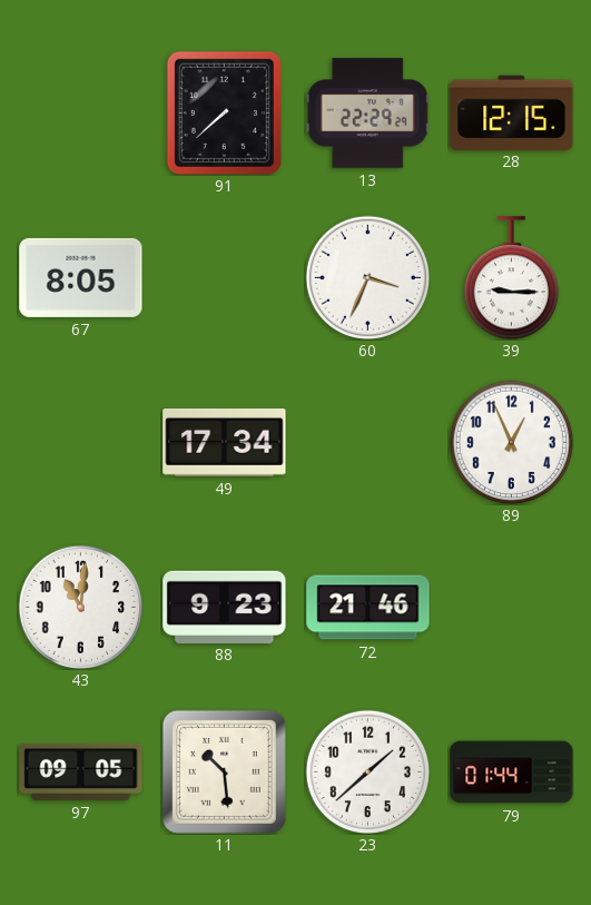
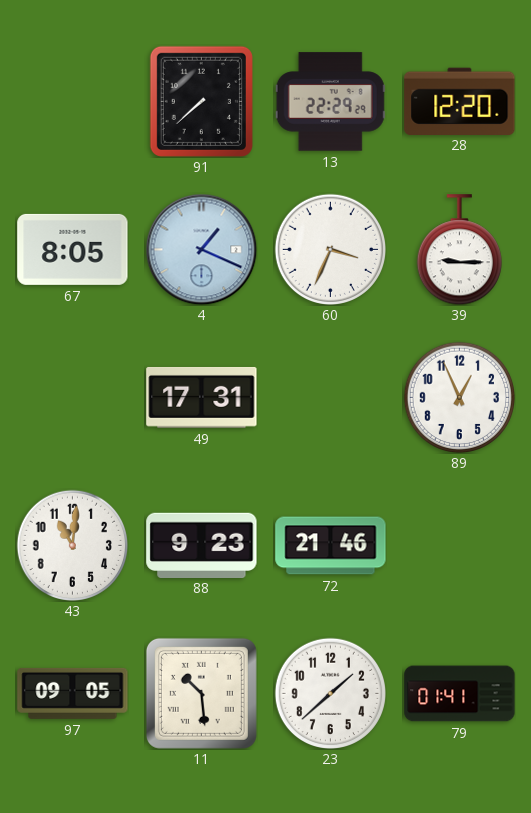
28: 12:15 -> 12:20
4: none -> 1:19
49: 17:34 -> 17:31
79: 01:44 -> 01:41
